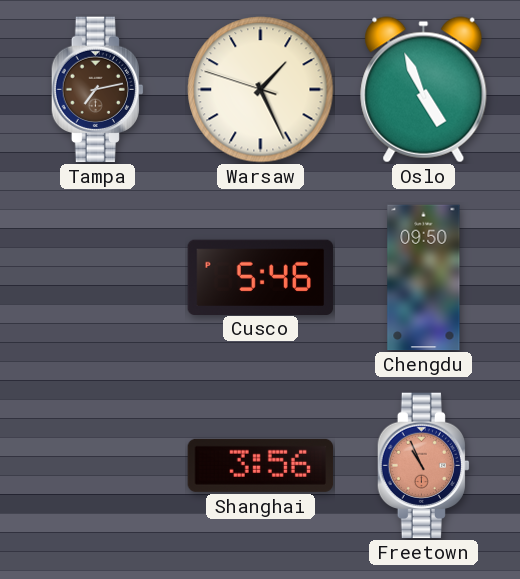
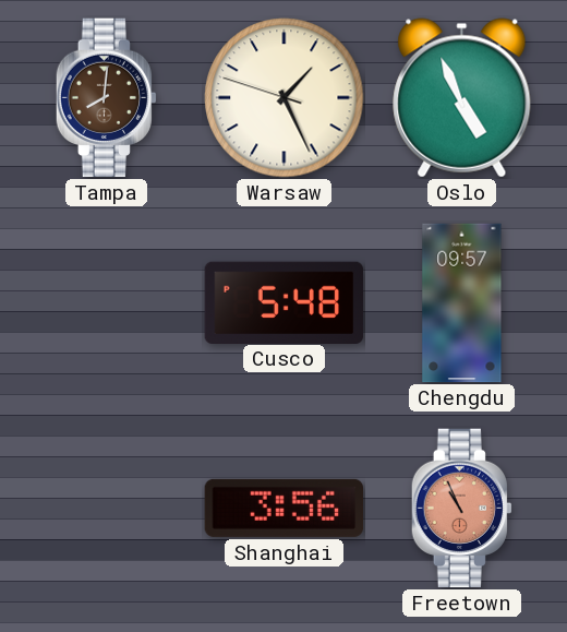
Tampa: 7:13 -> 8:01
Cusco: 5:46 -> 5:48
Chengdu: 09:50 -> 09:57
